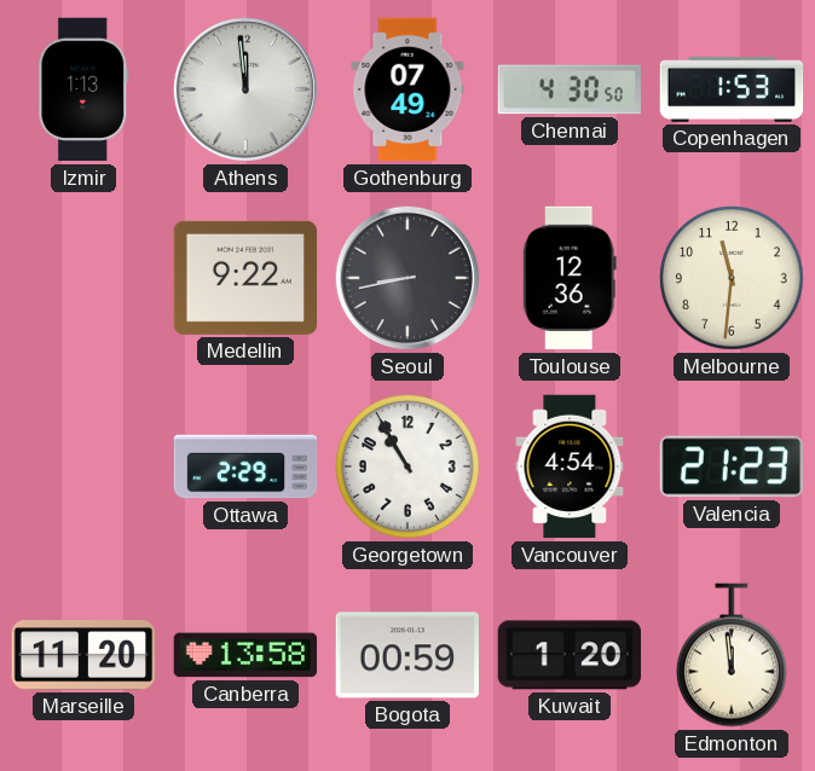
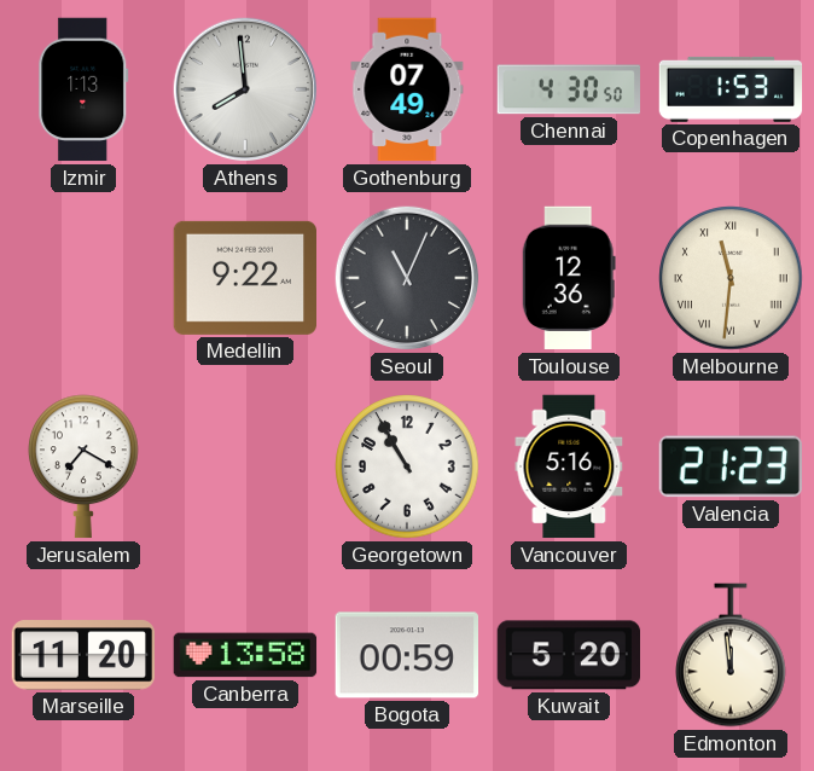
Athens: 11:59 -> 7:59
Seoul: 8:43 -> 11:04
Melbourne numerals: Arabic -> Roman
Jerusalem: none -> 7:20
Ottawa: 2:29 -> none
Vancouver: 4:54 -> 5:16
Kuwait: 1:20 -> 5:20
